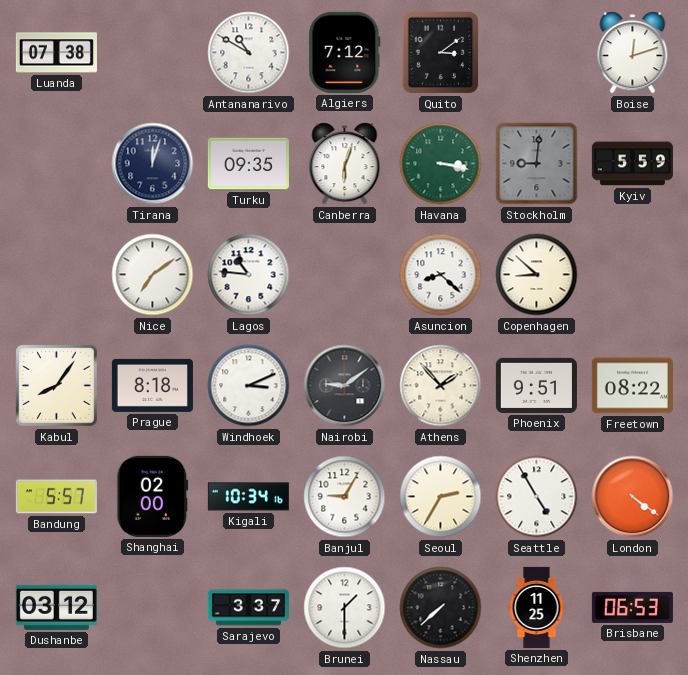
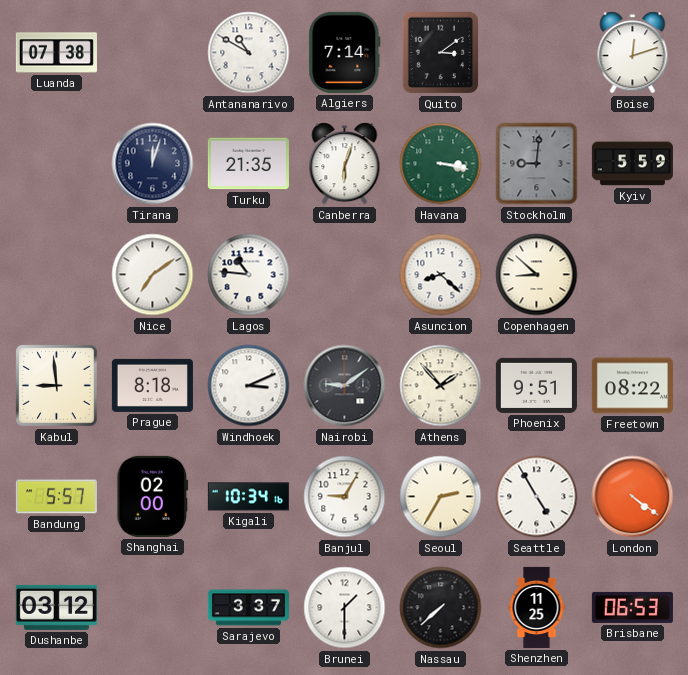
Algiers: 7:12 -> 7:14
Turku: 09:35 -> 21:35
Kabul: 8:06 -> 8:59
